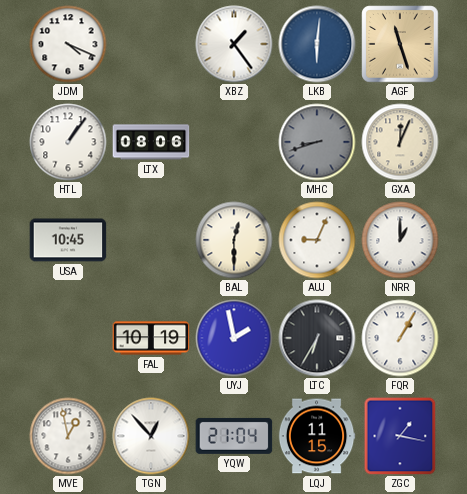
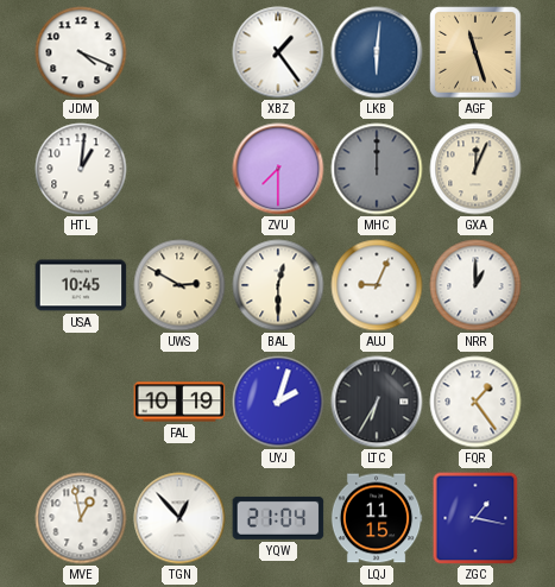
HTL: 1:06 -> 1:01
LTX: 08:06 -> none
ZVU: none -> 7:30
MHC: 8:42 -> 12:00
UWS: none -> 2:50
UYJ: 1:58 -> 2:03
FQR: 1:05 -> 1:24
